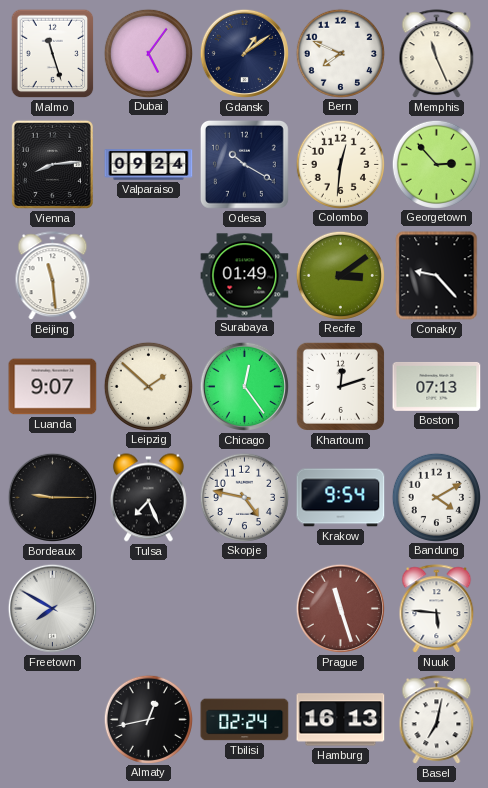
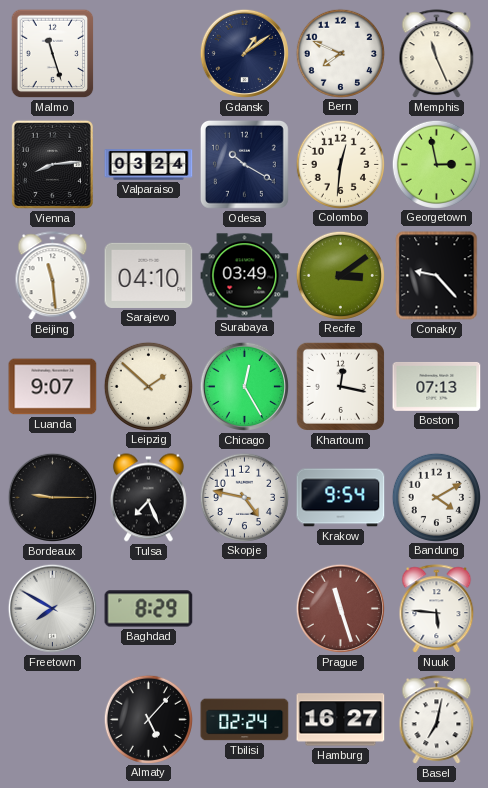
Dubai: 5:06 -> none
Valparaiso: 09:24 -> 03:24
Georgetown: 2:53 -> 2:58
Sarajevo: none -> 04:10
Surabaya: 01:49 -> 03:49
Chicago: 12:24 -> 12:25
Khartoum: 12:12 -> 12:17
Baghdad: none -> 8:29
Almaty: 12:43 -> 5:07
Hamburg: 16:13 -> 16:27
